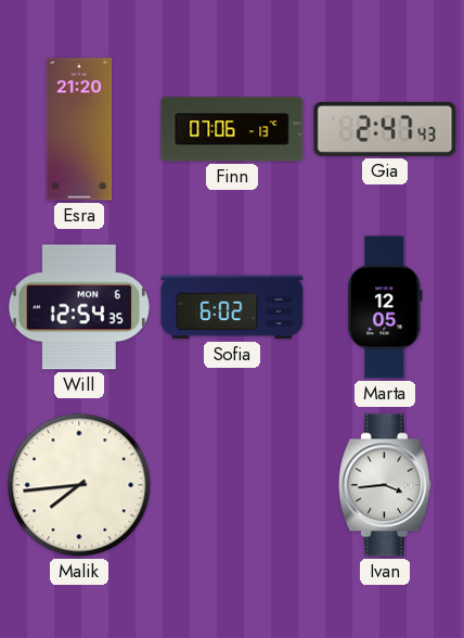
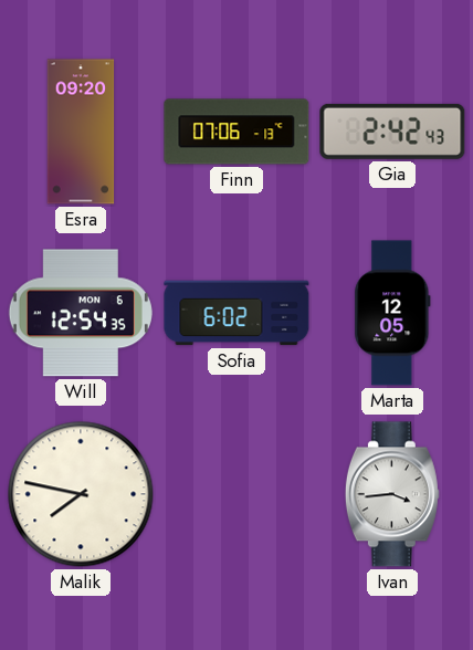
Esra: 21:20 -> 09:20
Gia: 2:47 -> 2:42
Malik: 7:44 -> 7:47
